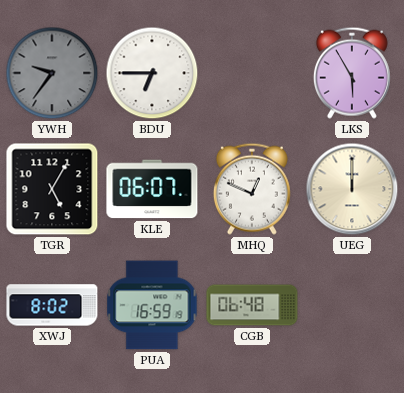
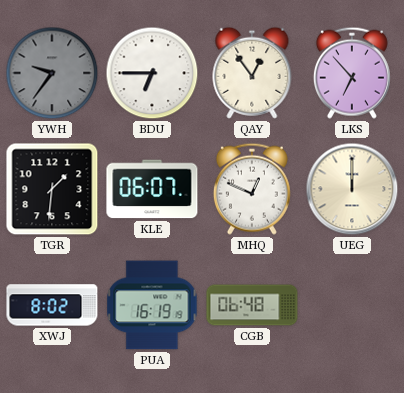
QAY: none -> 12:54
LKS: 5:55 -> 6:53
TGR: 5:05 -> 1:31
PUA: 16:59 -> 16:19
